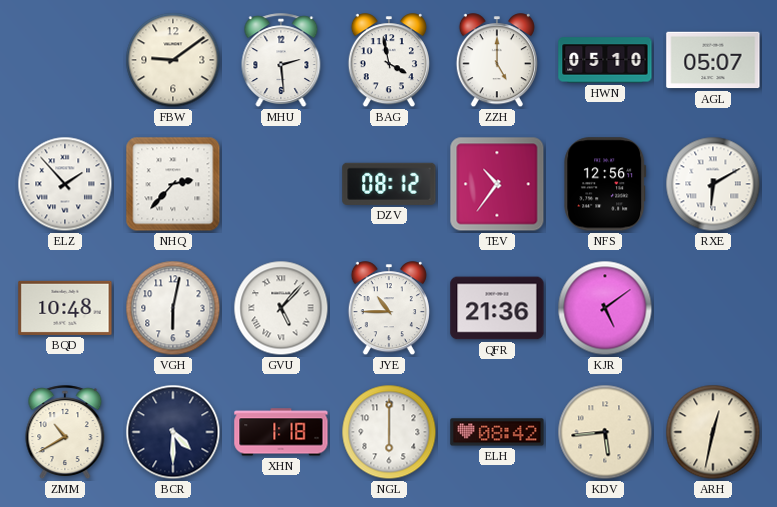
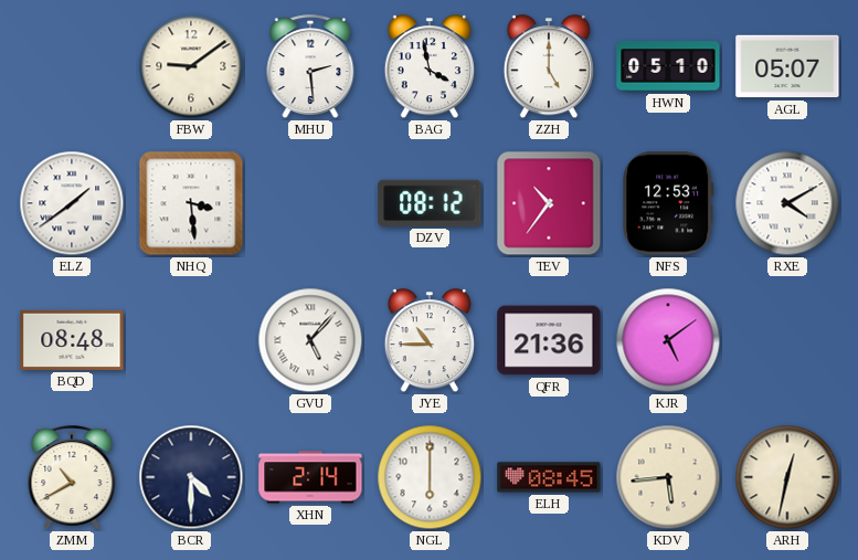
ELZ: 1:53 -> 1:39
NHQ: 2:37 -> 3:29
NFS: 12:56 -> 12:53
RXE: 6:10 -> 4:10
BQD: 10:48 -> 08:48
VGH: 6:02 -> none
XHN: 1:18 -> 2:14
ELH: 08:42 -> 08:45
